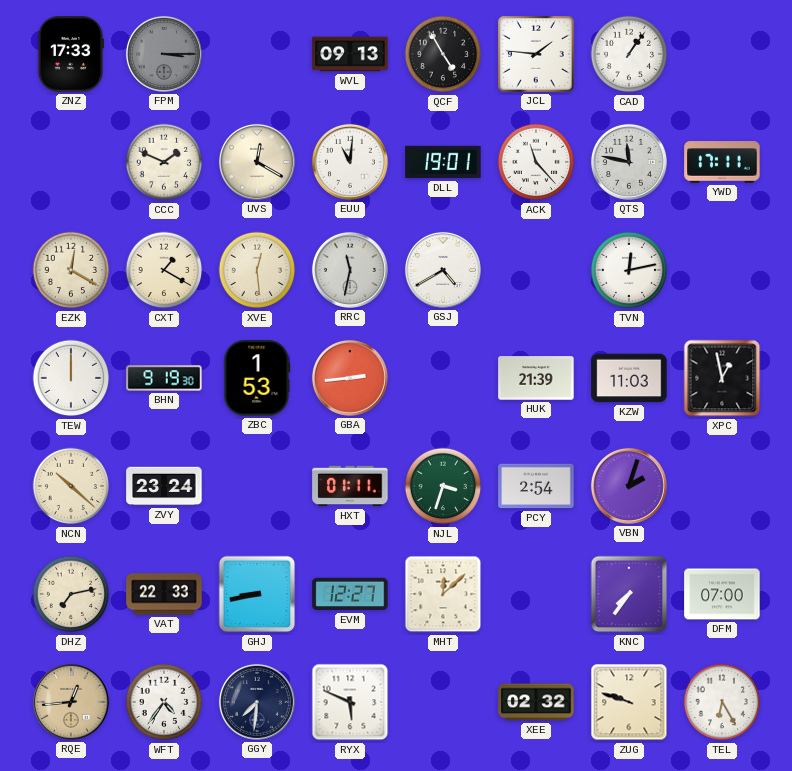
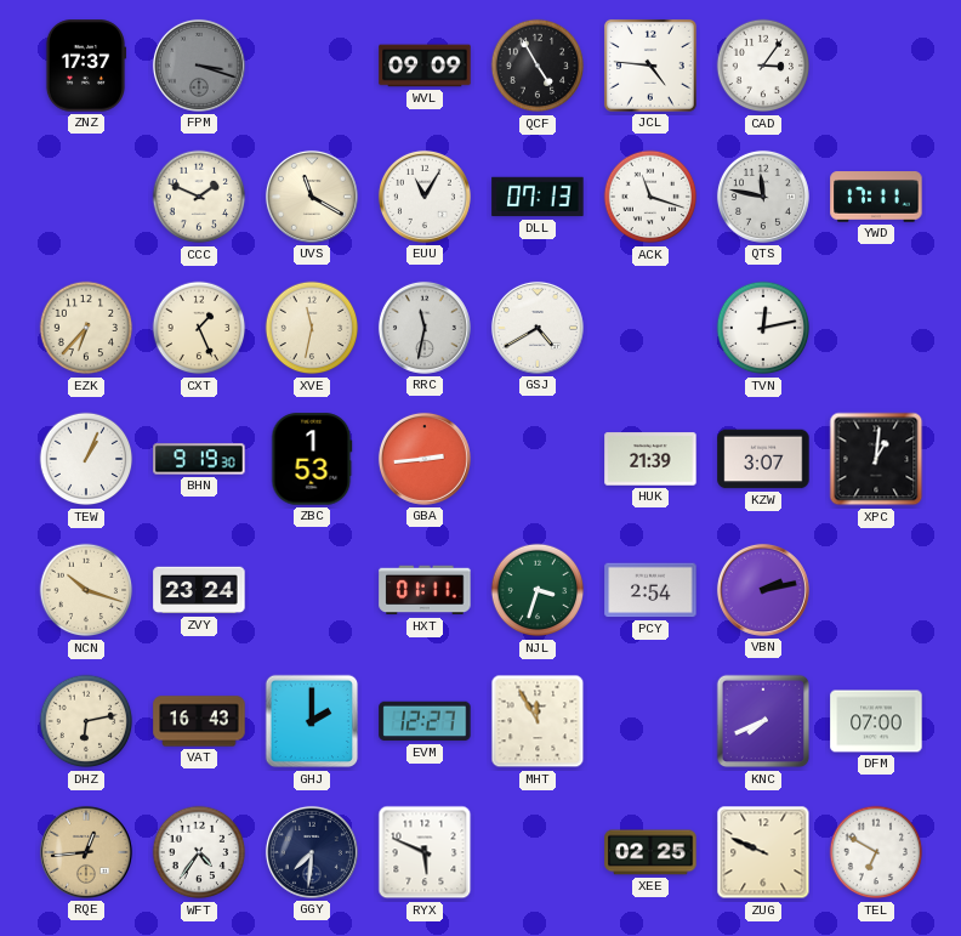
ZNZ: 17:33 -> 17:37
FPM: 3:15 -> 3:18
WVL: 09:13 -> 09:09
JCL: 1:46 -> 4:46
CAD: 1:06 -> 3:06
UVS: 12:20 -> 11:20
EUU: 11:01 -> 11:05
DLL: 19:01 -> 07:13
ACK: 11:23 -> 11:18
EZK: 12:20 -> 6:37
CXT: 1:20 -> 1:26
XVE: 12:29 -> 11:32
TEW: 12:00 -> 1:04
KZW: 11:03 -> 3:07
XPC: 12:58 -> 1:01
NCN: 10:22 -> 10:18
VBN: 2:03 -> 2:13
DHZ: 7:13 -> 6:13
VAT: 22:33 -> 16:43
GHJ: 8:43 -> 2:00
MHT: 12:08 -> 11:55
KNC: 7:36 -> 7:41
XEE: 02:32 -> 02:25
ZUG: 9:48 -> 9:49
TEL: 6:25 -> 6:50
